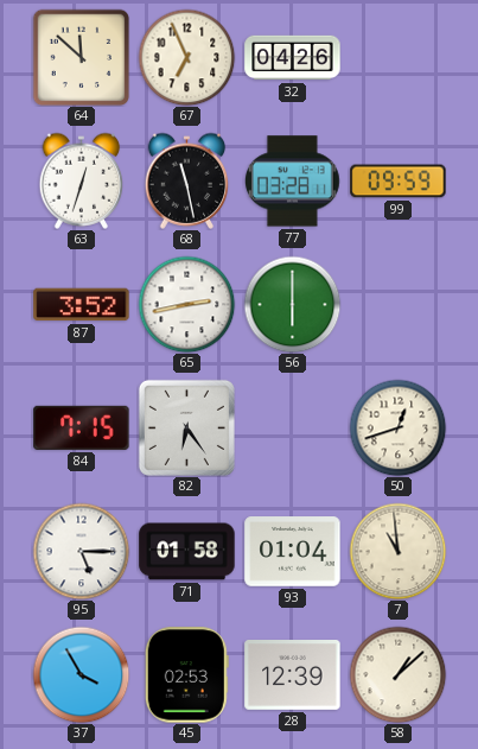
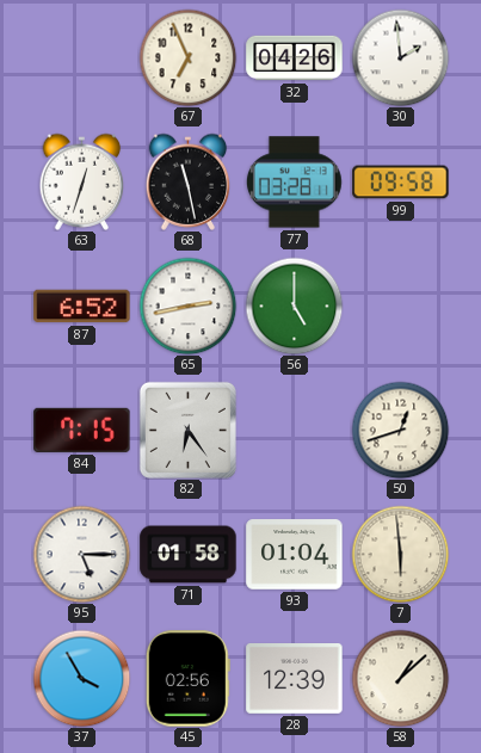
64: 11:52 -> none
30: none -> 1:59
99: 09:59 -> 09:58
87: 3:52 -> 6:52
56: 6:00 -> 5:00
7: 10:59 -> 5:59
45: 02:53 -> 02:56
